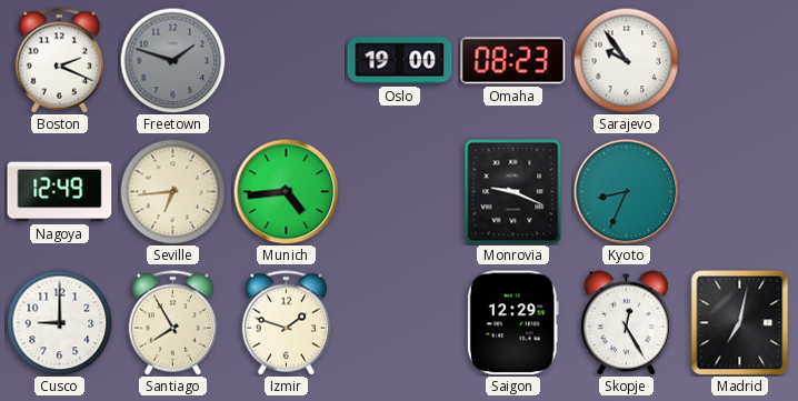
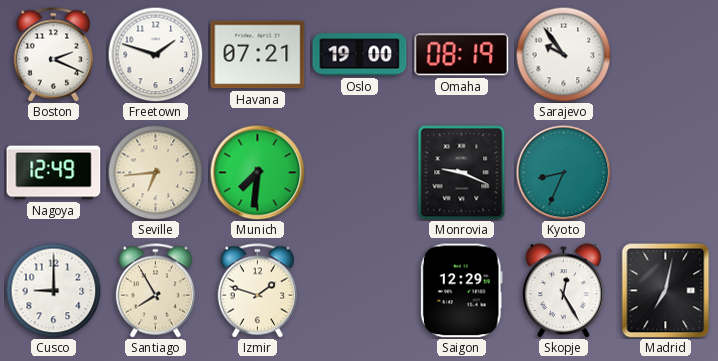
Freetown dial: grey -> white
Havana: none -> 07:21
Omaha: 08:23 -> 08:19
Munich: 4:44 -> 7:31
